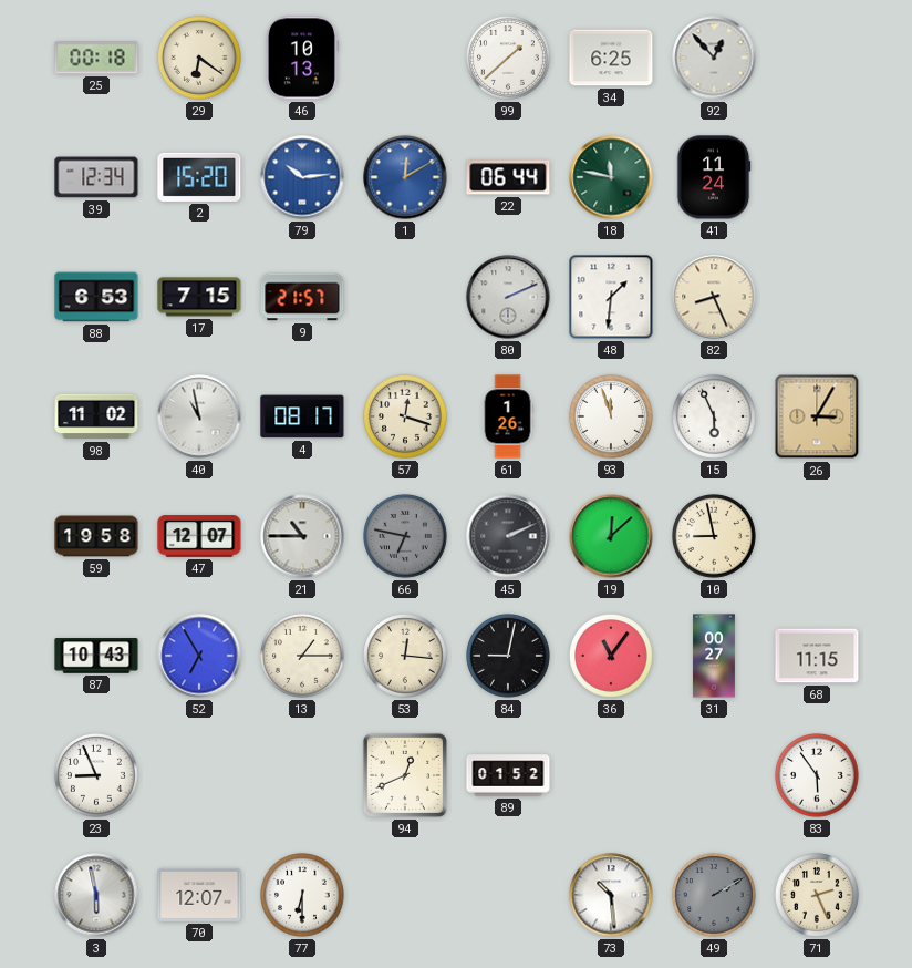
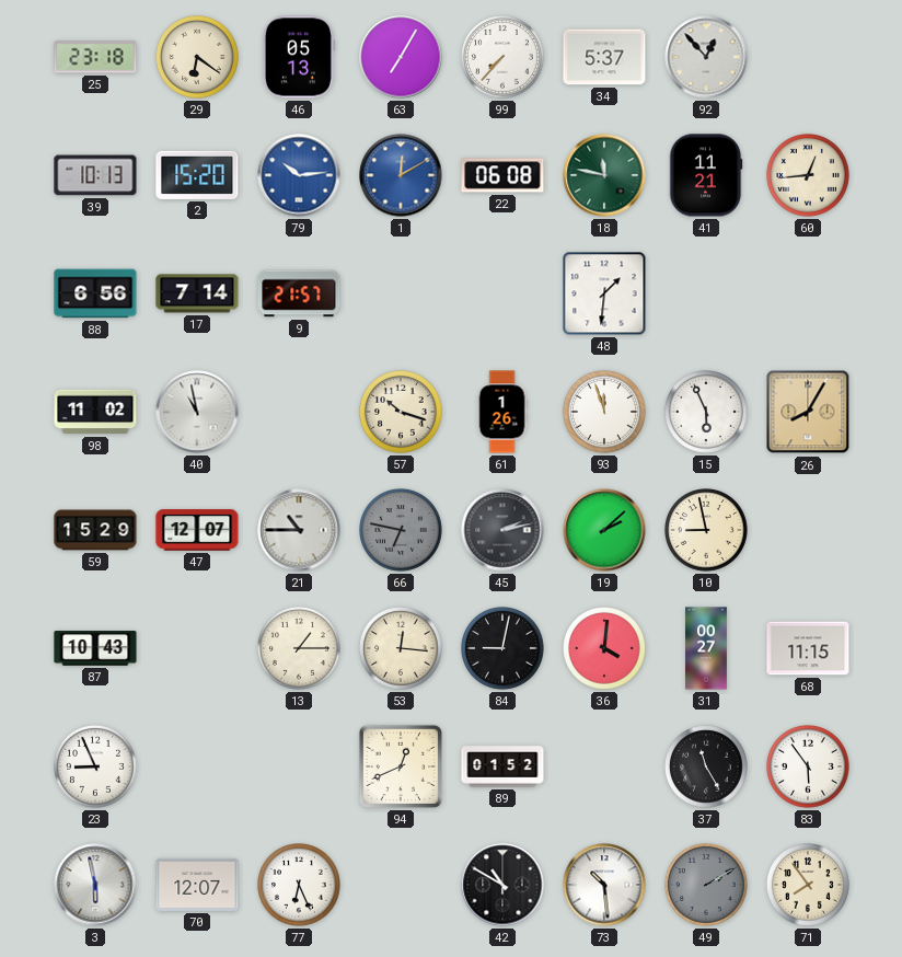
25: 00:18 -> 23:18
46: 10:13 -> 05:13
63: none -> 7:05
99: 1:38 -> 7:37
34: 6:25 -> 5:37
39: 12:34 -> 10:13
22: 06:44 -> 06:08
41: 11:24 -> 11:21
60: none -> 12:44
88: 6:53 -> 6:56
17: 7:15 -> 7:14
80: 2:11 -> none
82: 8:26 -> none
4: 08:17 -> none
57: 12:18 -> 10:18
26: 3:05 -> 8:05
59: 19:58 -> 15:29
45: 2:11 -> 2:13
19: 12:08 -> 2:08
52: 6:55 -> none
36: 11:06 -> 4:01
37: none -> 11:25
77: 6:30 -> 6:26
42: none -> 10:50
71: 2:26 -> 7:54
